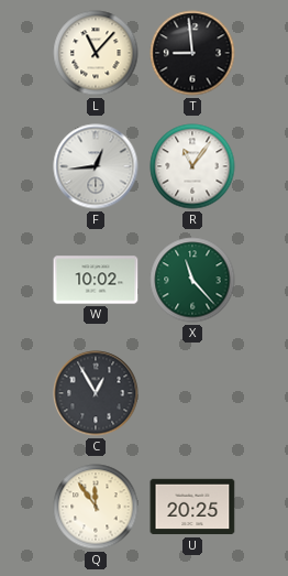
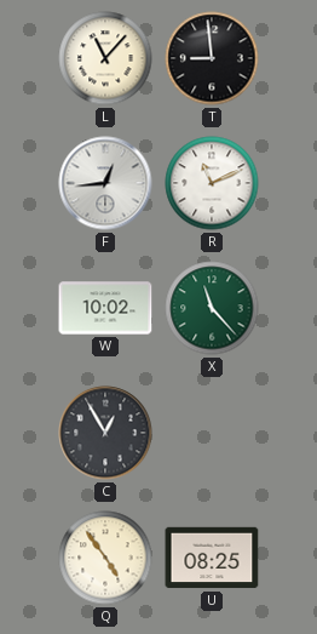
R: 11:06 -> 11:11
Q: 11:54 -> 4:54
U: 20:25 -> 08:25
